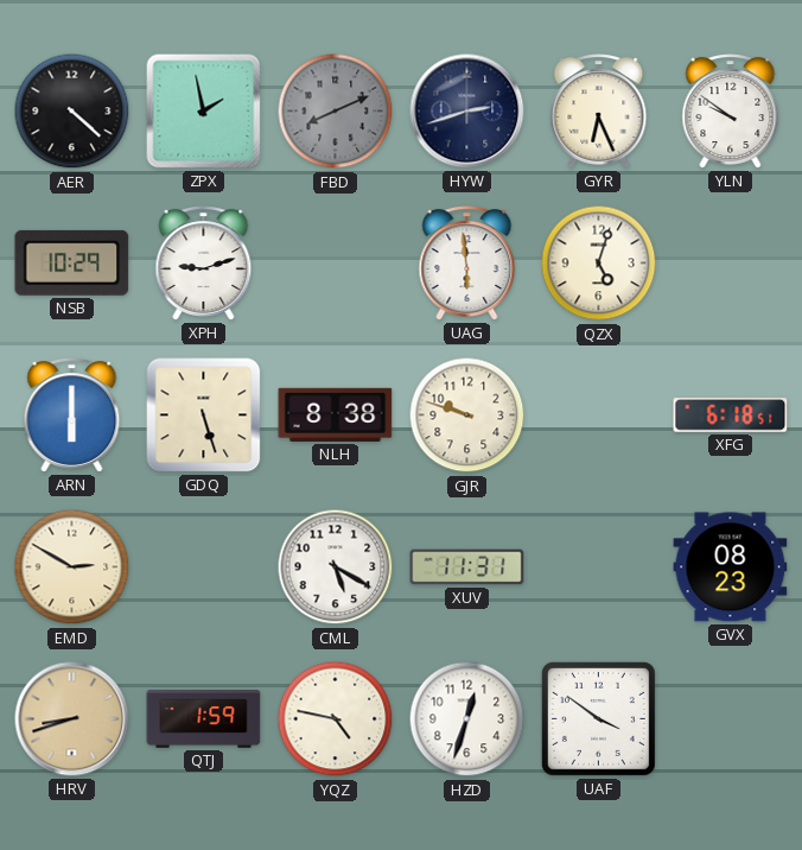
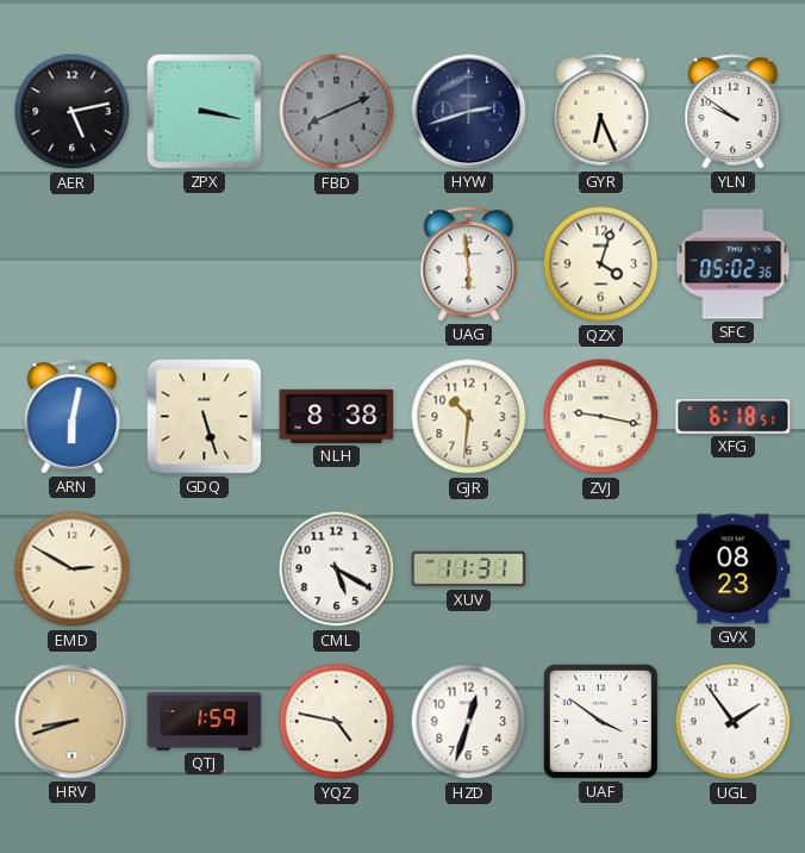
AER: 4:22 -> 5:13
ZPX: 1:58 -> 3:17
NSB: 10:29 -> none
XPH: 9:12 -> none
QZX: 5:03 -> 4:03
SFC: none -> 05:02
ARN: 6:00 -> 6:02
GJR: 9:48 -> 10:31
ZVJ: none -> 9:17
UGL: none -> 1:54
